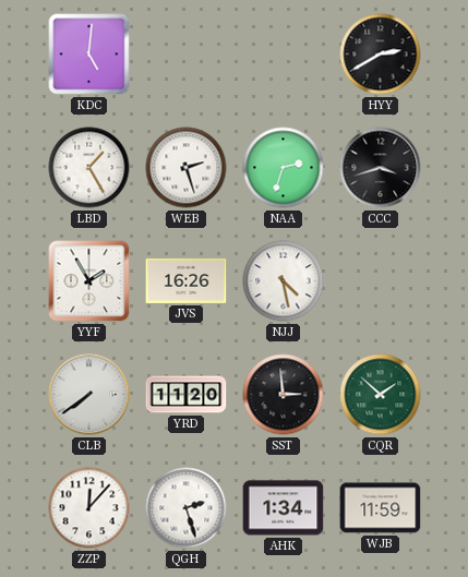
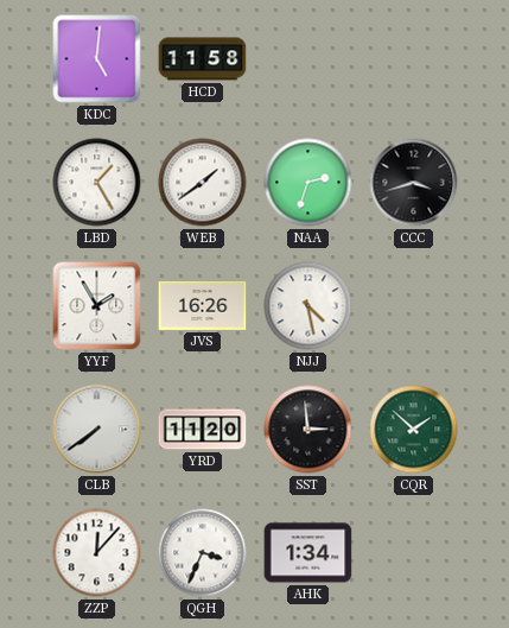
HCD: none -> 11:58
HYY: 2:40 -> none
WEB: 2:27 -> 1:39
QGH: 2:27 -> 3:34
WJB: 11:59 -> none
